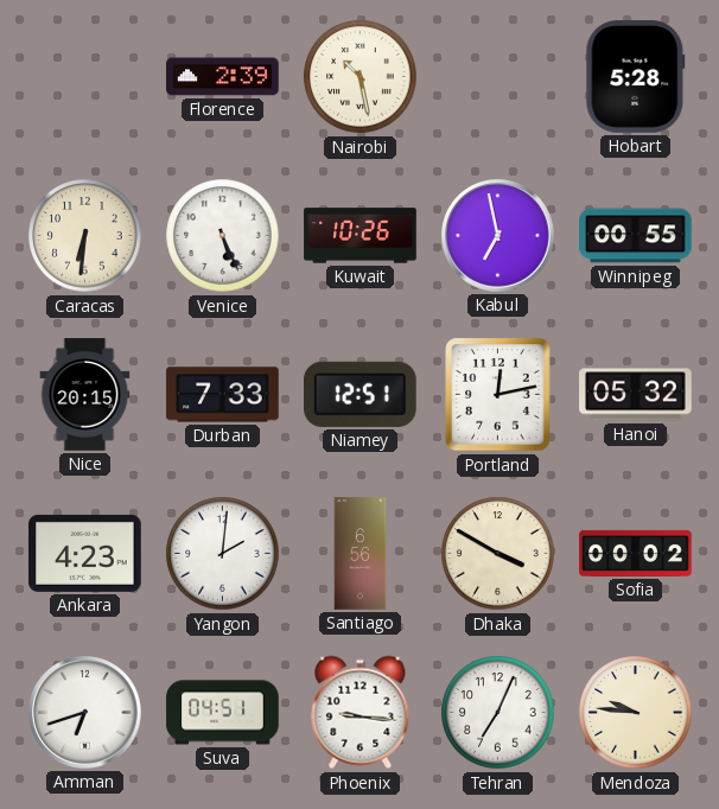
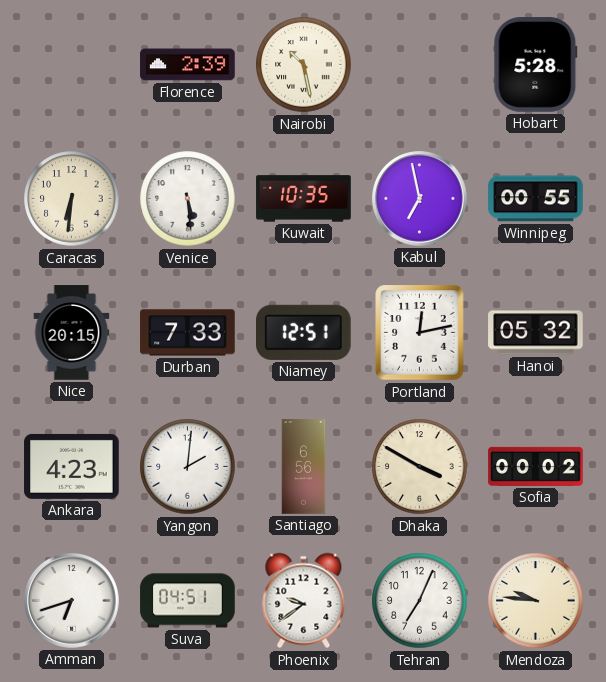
Venice: 5:26 -> 5:29
Kuwait: 10:26 -> 10:35
Phoenix: 9:16 -> 9:39
